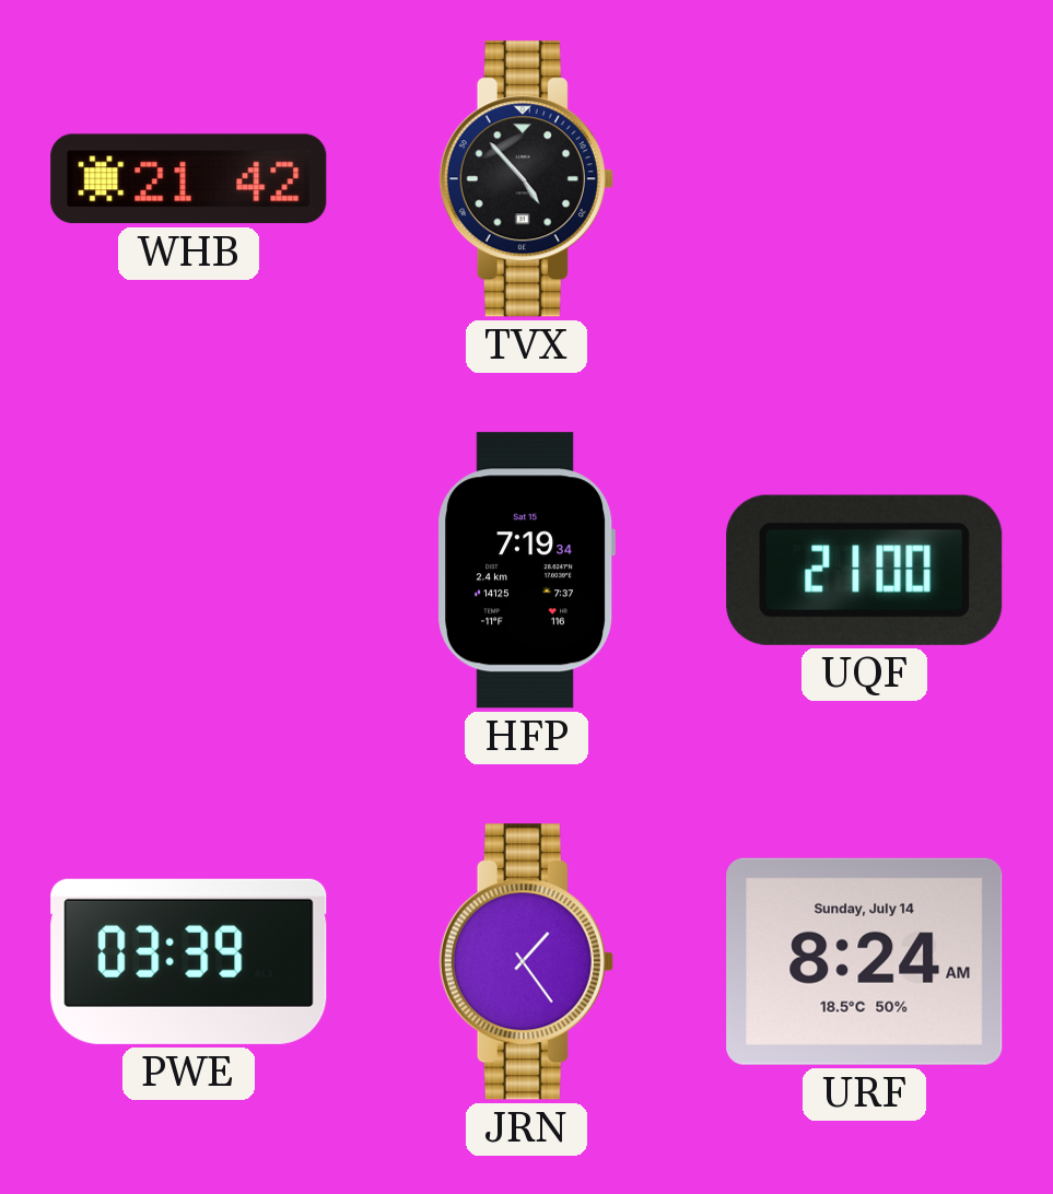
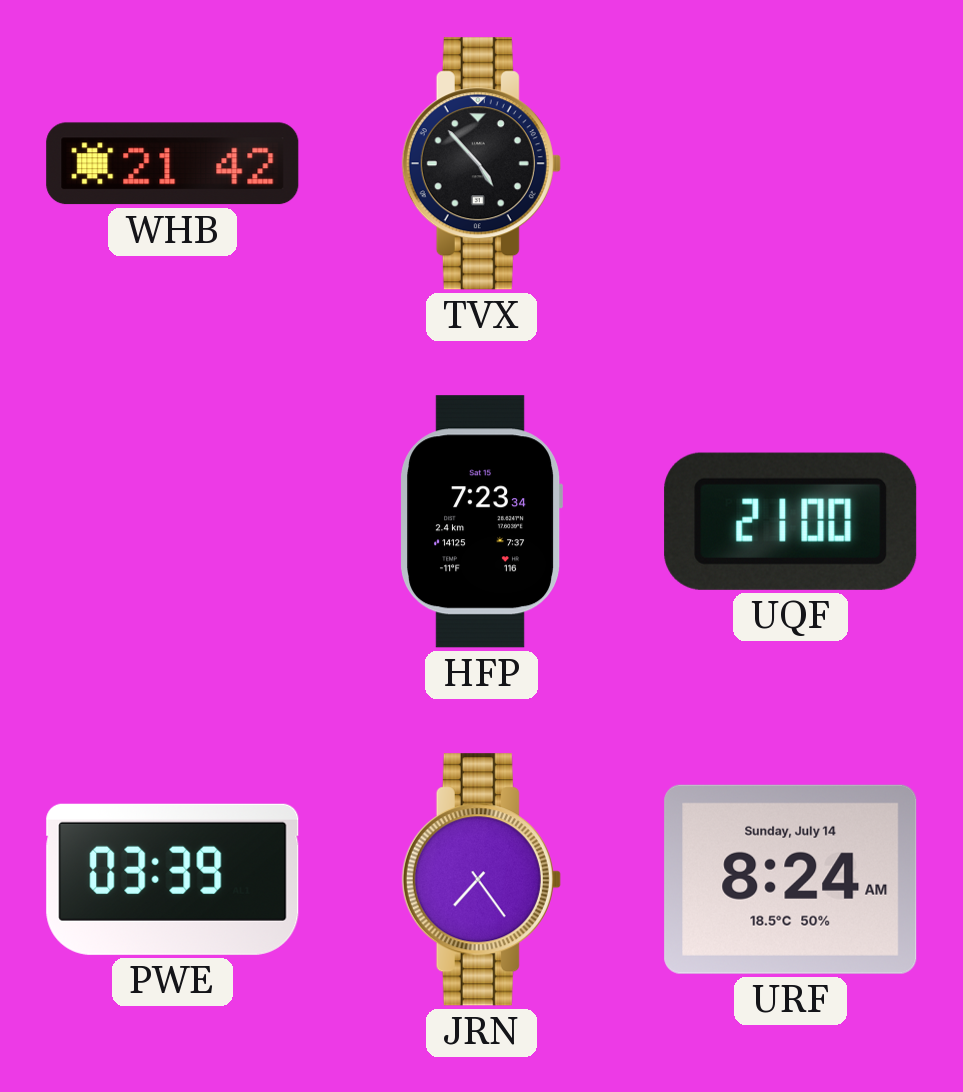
HFP: 7:19 -> 7:23
JRN: 1:24 -> 7:24
